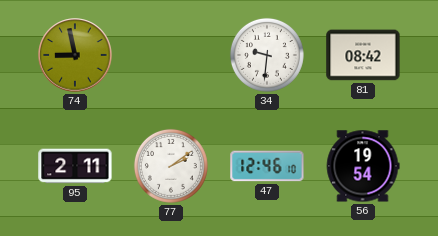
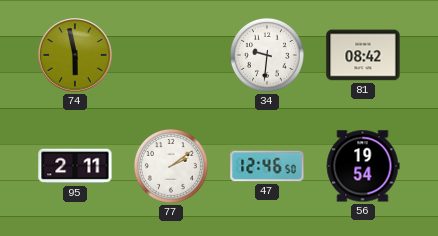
74: 8:58 -> 5:58
47: 12:46:10 -> 12:46:50
